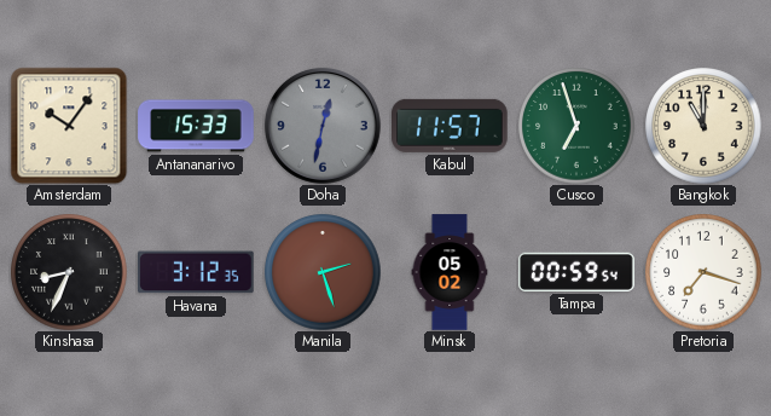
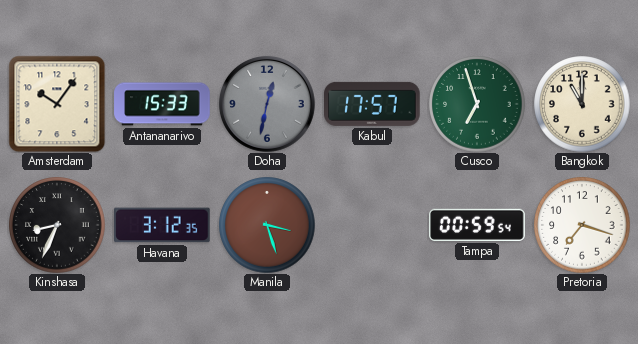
Kabul: 11:57 -> 17:57
Manila: 2:27 -> 3:27
Minsk: 05:02 -> none
